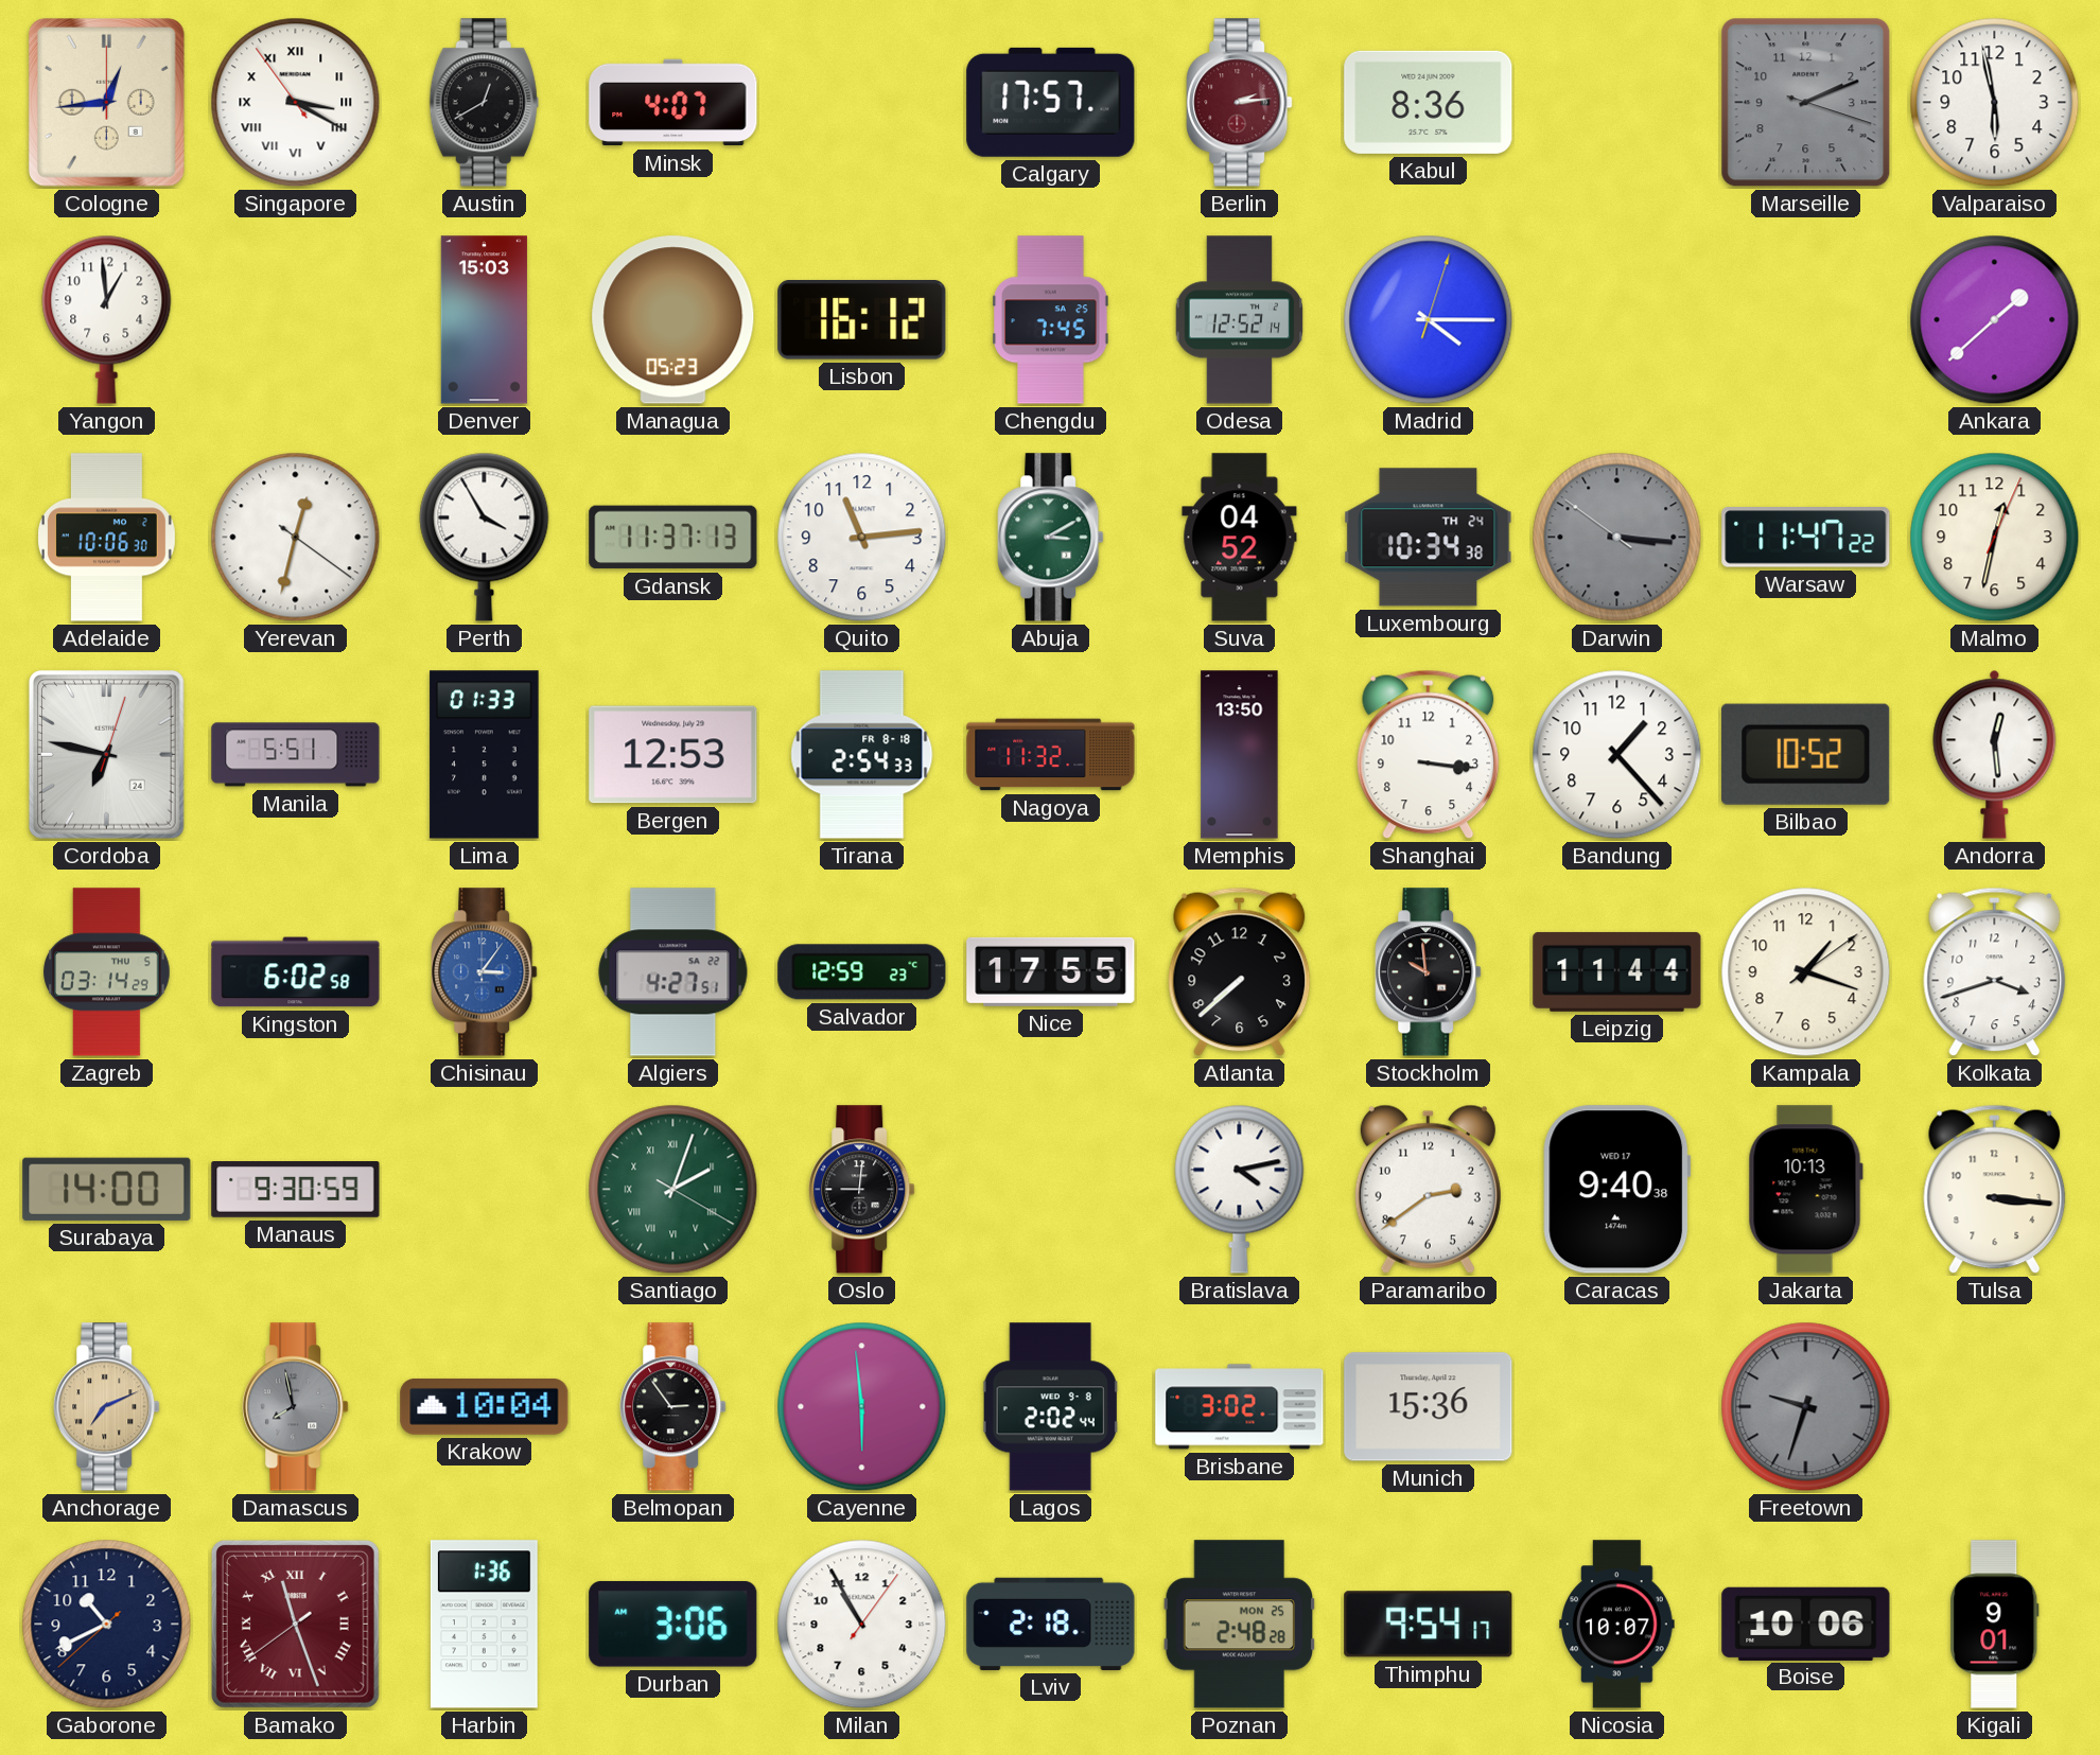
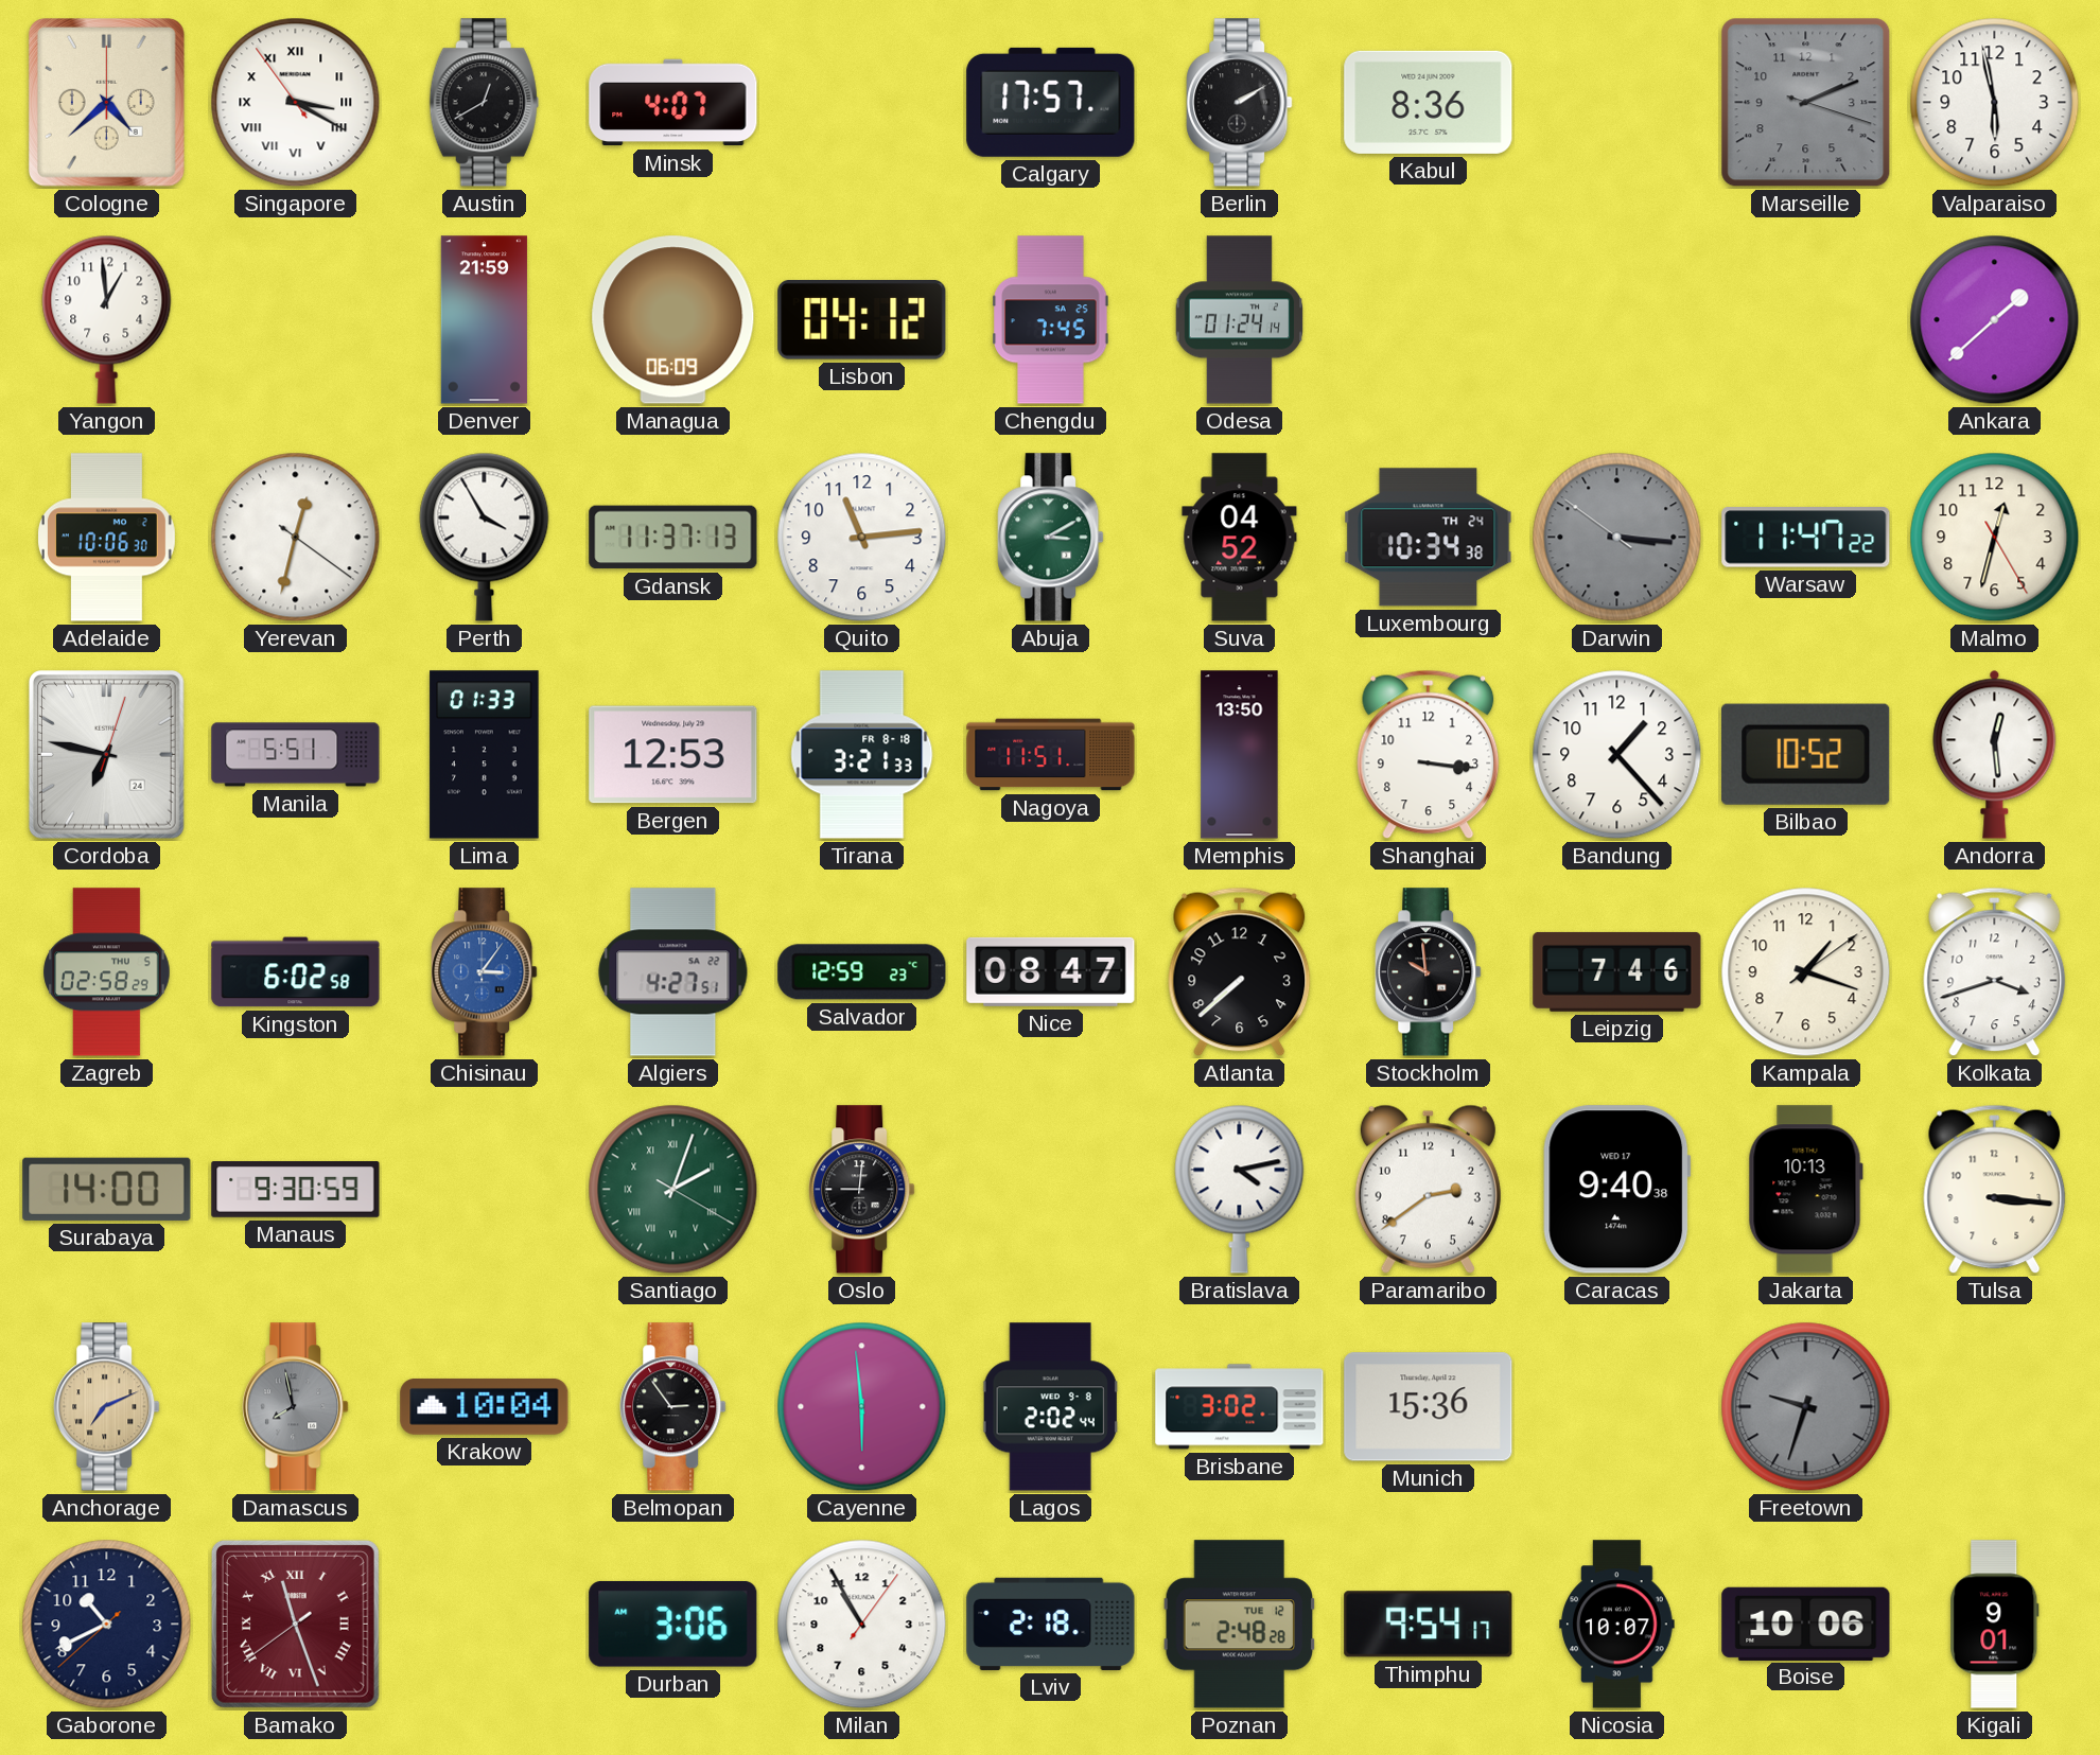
Cologne: 12:44 -> 4:38
Berlin: 2:14 -> 2:10
Berlin dial: burgundy -> black
Denver: 15:03 -> 21:59
Managua: 05:23 -> 06:09
Lisbon: 16:12 -> 04:12
Odesa: 12:52 -> 01:24
Madrid: 4:15 -> none
Malmo: 12:32:04 -> 12:32:25
Tirana: 2:54 -> 3:21
Nagoya: 11:32 -> 11:51
Zagreb: 03:14 -> 02:58
Nice: 17:55 -> 08:47
Leipzig: 11:44 -> 7:46
Harbin: 1:36 -> none
Poznan date: MON 25 -> TUE 12
